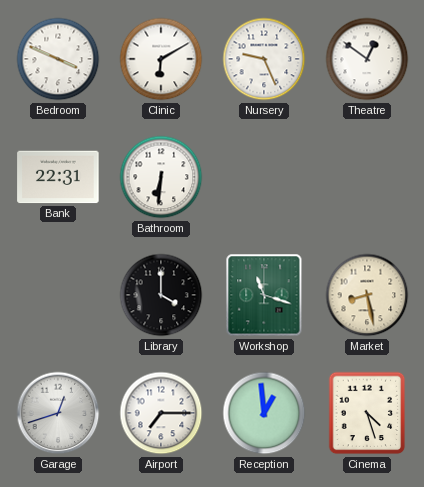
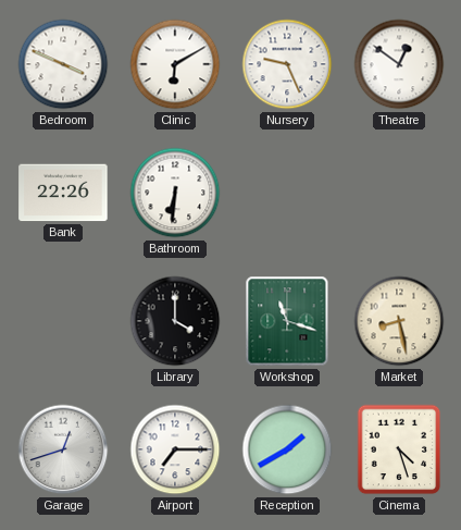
Bank: 22:31 -> 22:26
Reception: 12:59 -> 1:40
